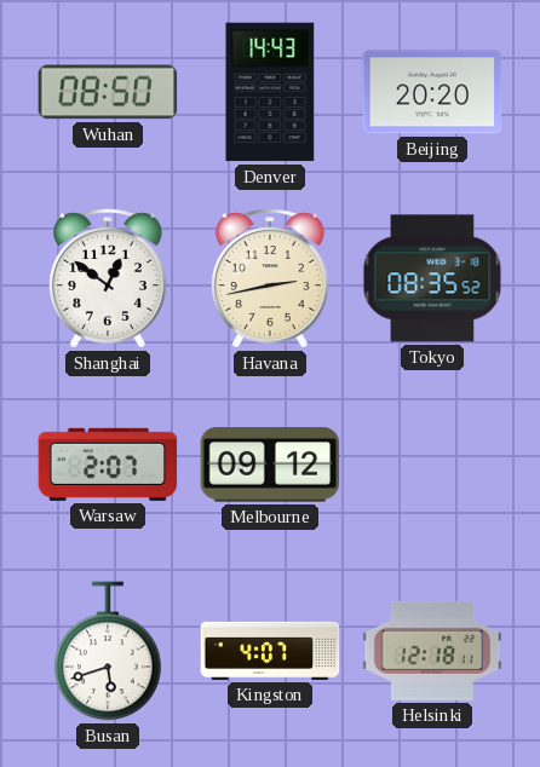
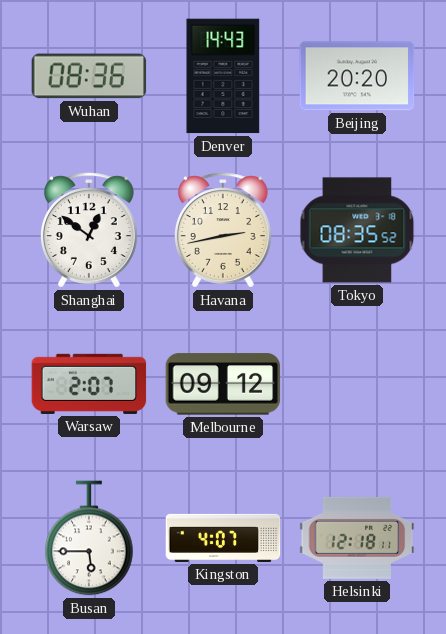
Wuhan: 08:50 -> 08:36
Busan: 5:42 -> 5:45
